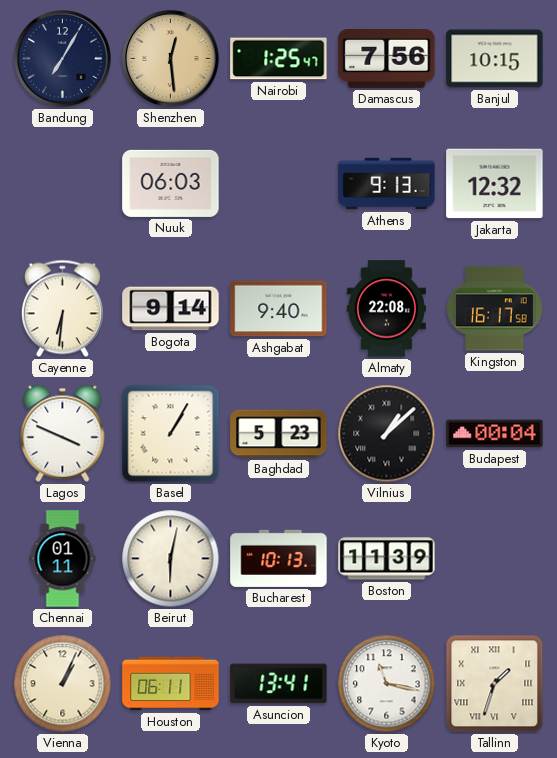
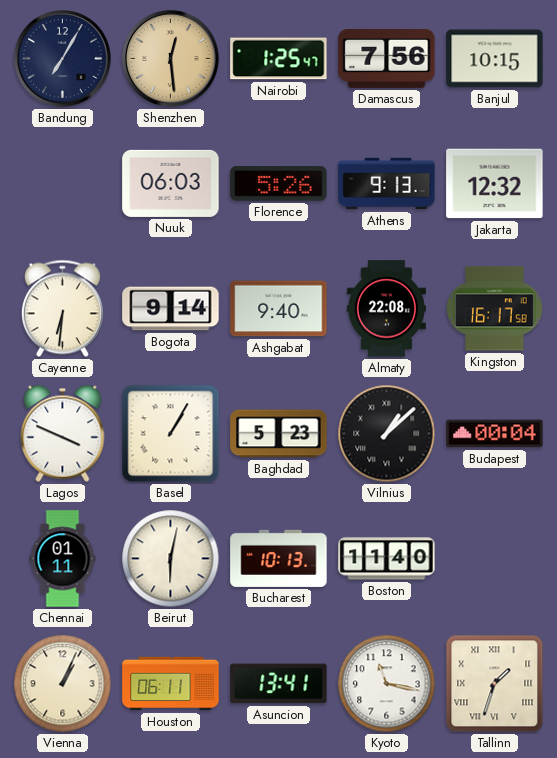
Florence: none -> 5:26
Boston: 11:39 -> 11:40
